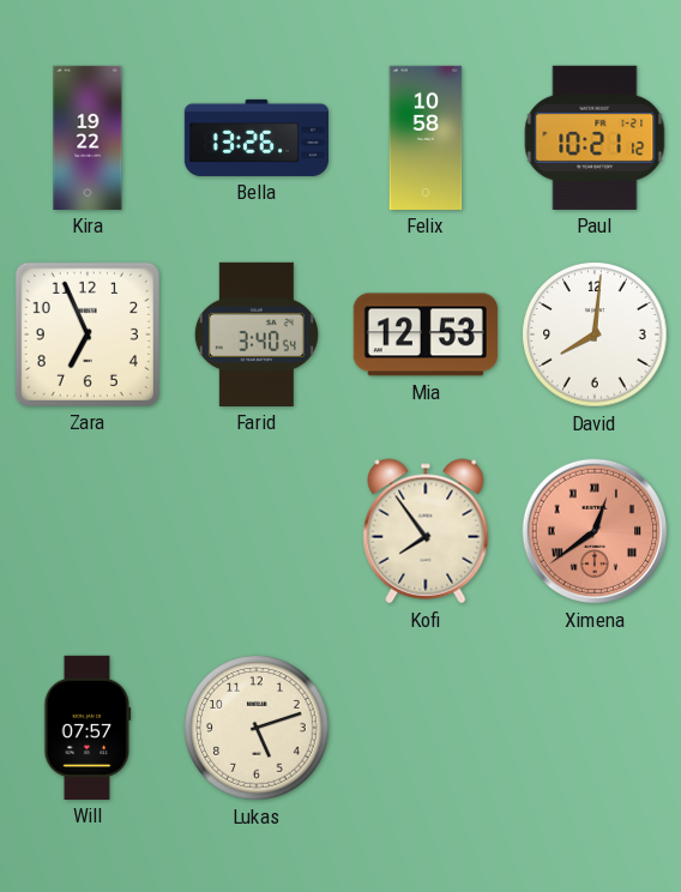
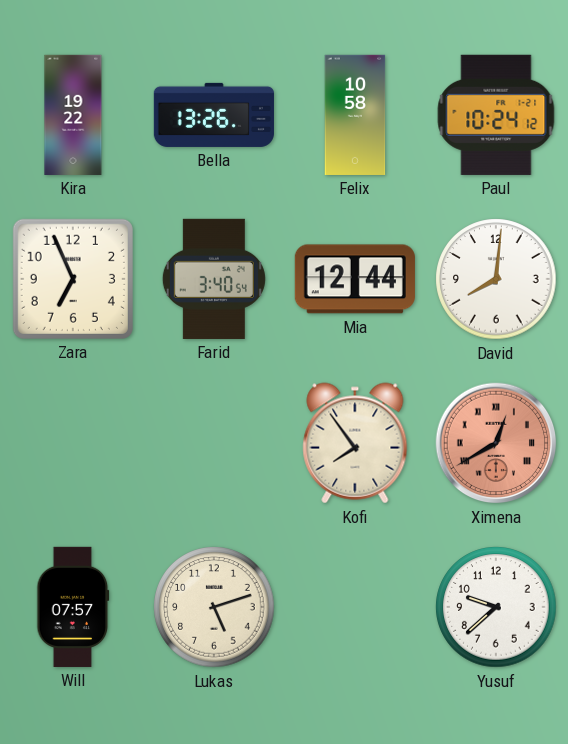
Paul: 10:21 -> 10:24
Mia: 12:53 -> 12:44
Ximena: 12:39 -> 12:40
Yusuf: none -> 9:38
